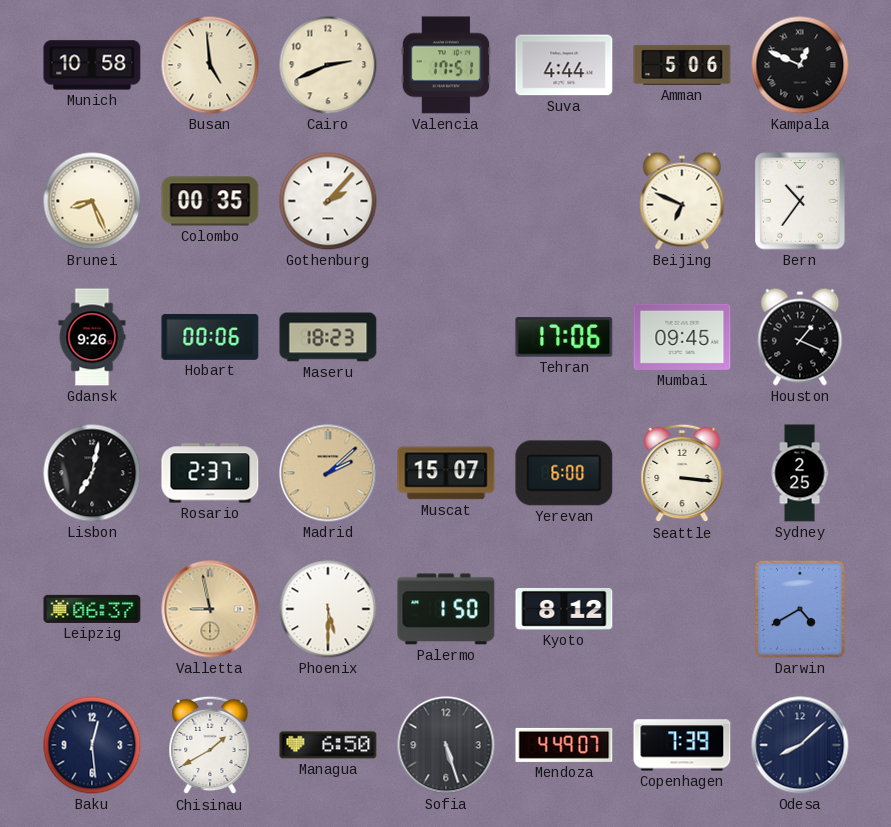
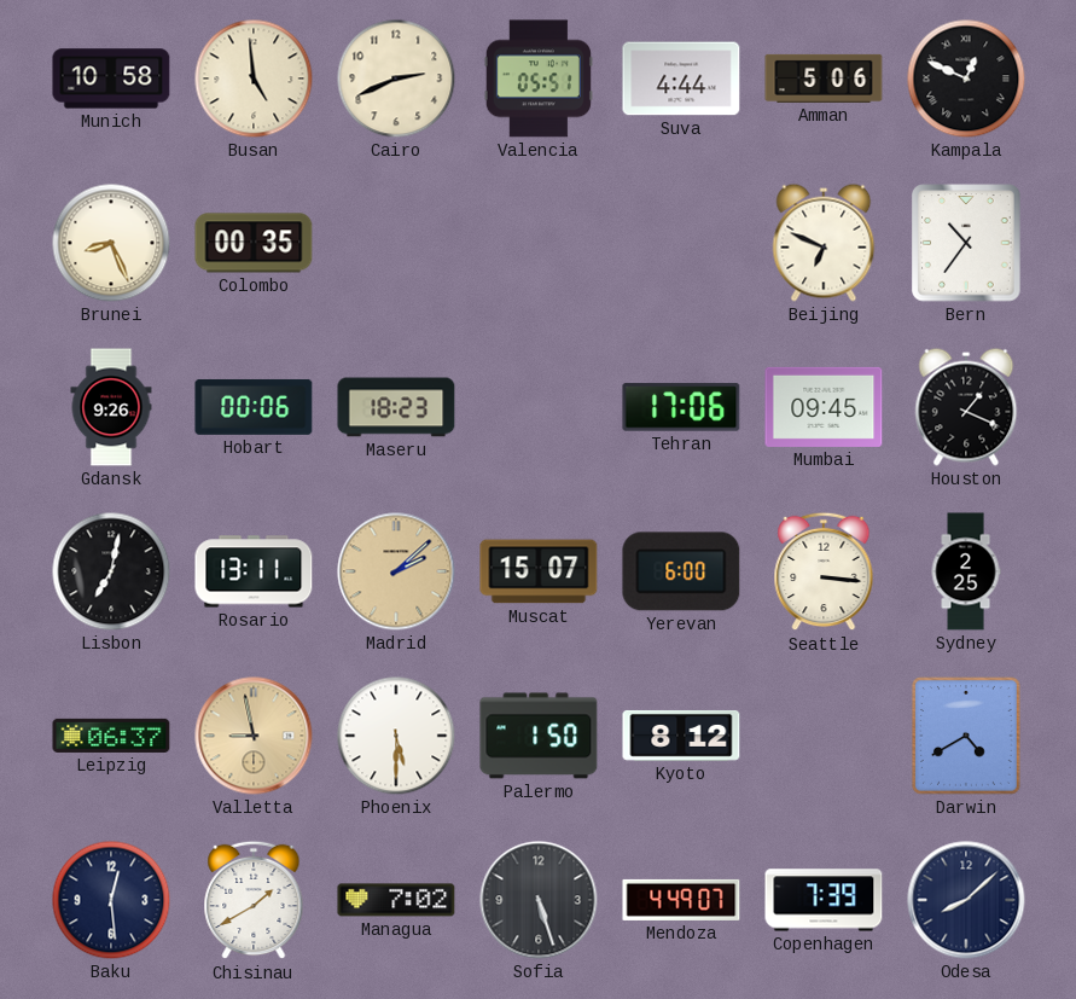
Valencia: 17:51 -> 05:51
Gothenburg: 2:07 -> none
Rosario: 2:37 -> 13:11
Managua: 6:50 -> 7:02
